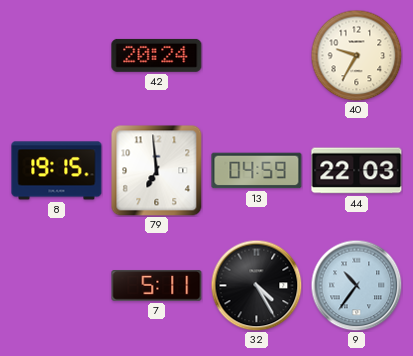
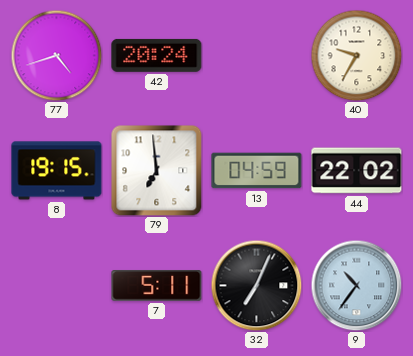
77: none -> 4:42
44: 22:03 -> 22:02
32: 4:25 -> 7:04
